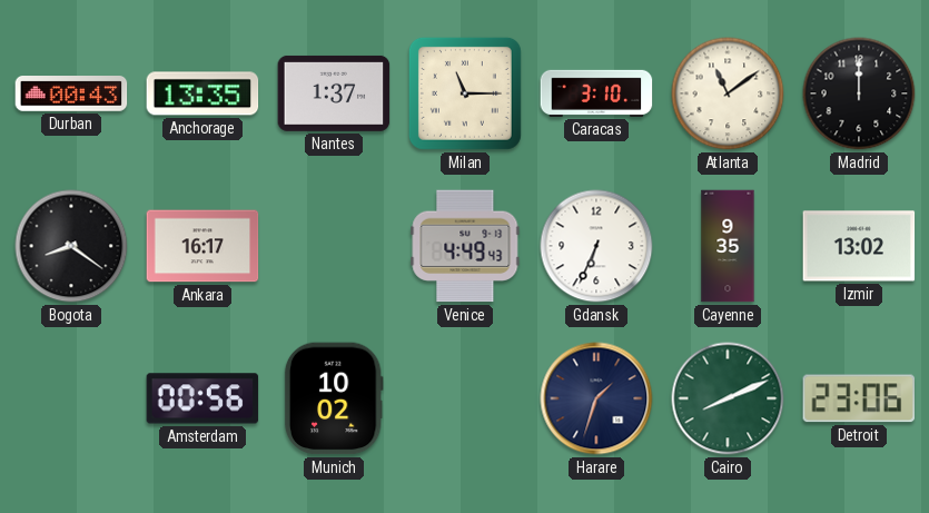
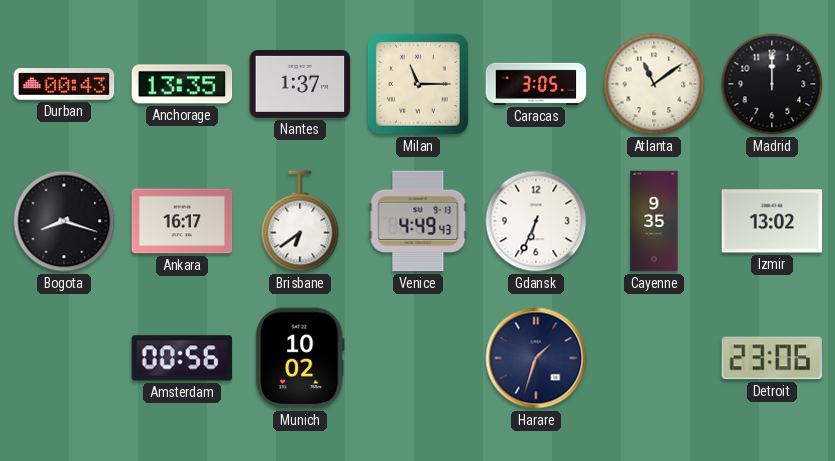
Caracas: 3:10 -> 3:05
Bogota: 8:21 -> 8:18
Brisbane: none -> 6:39
Cairo: 8:11 -> none
